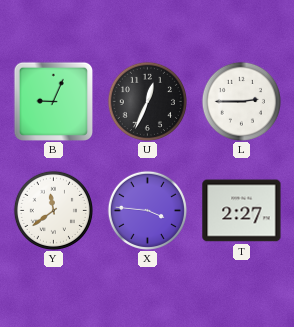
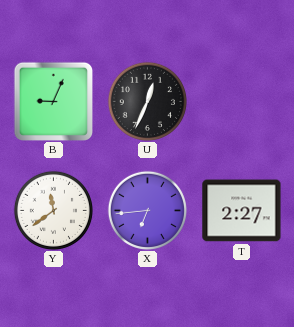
L: 2:45 -> none
X: 3:46 -> 6:44
